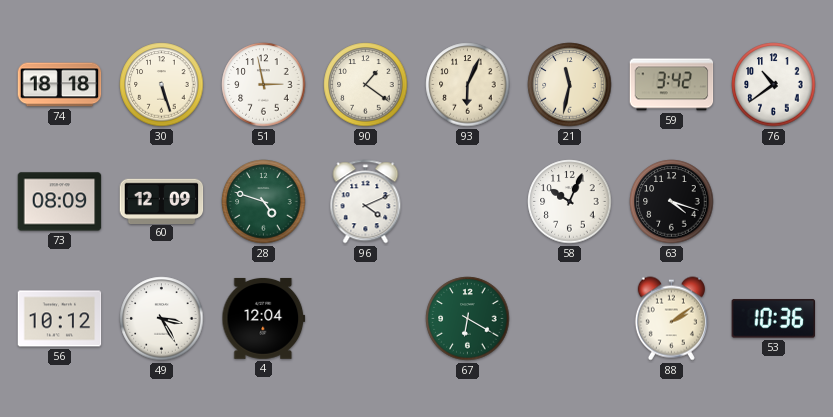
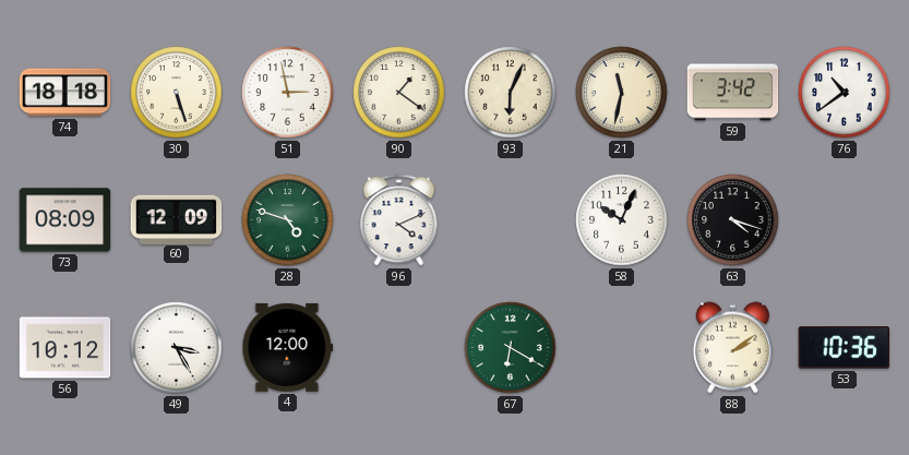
4: 12:04 -> 12:00
